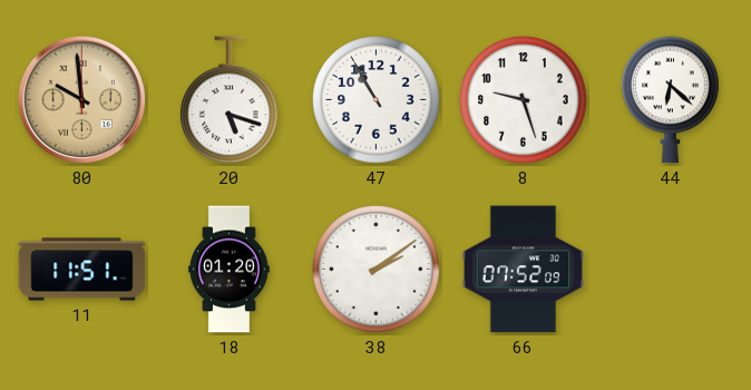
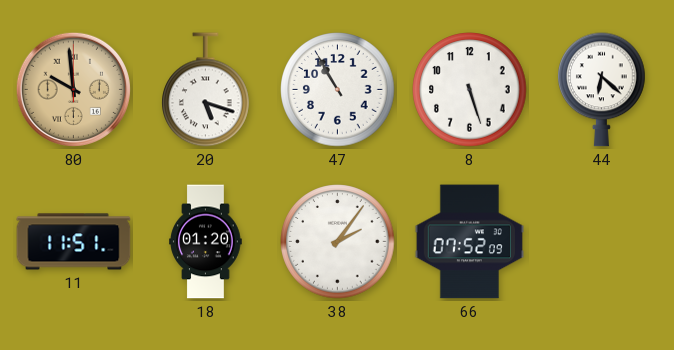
8: 9:27 -> 5:27
38: 2:09 -> 2:06
